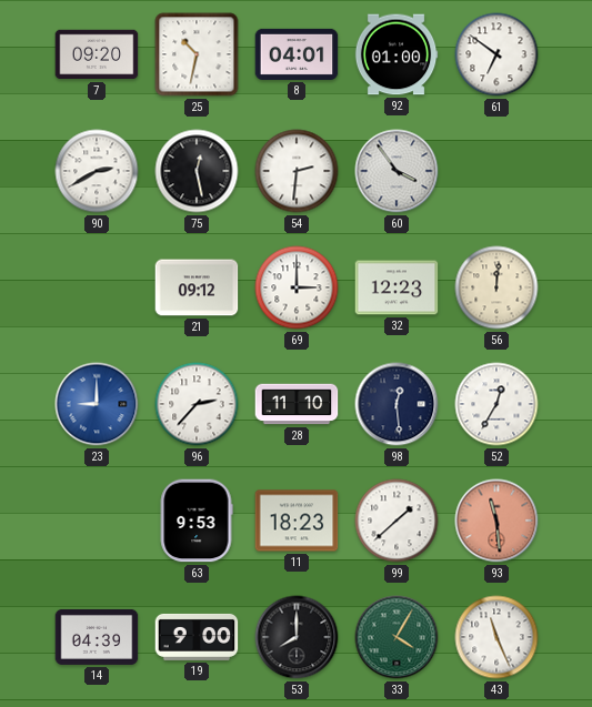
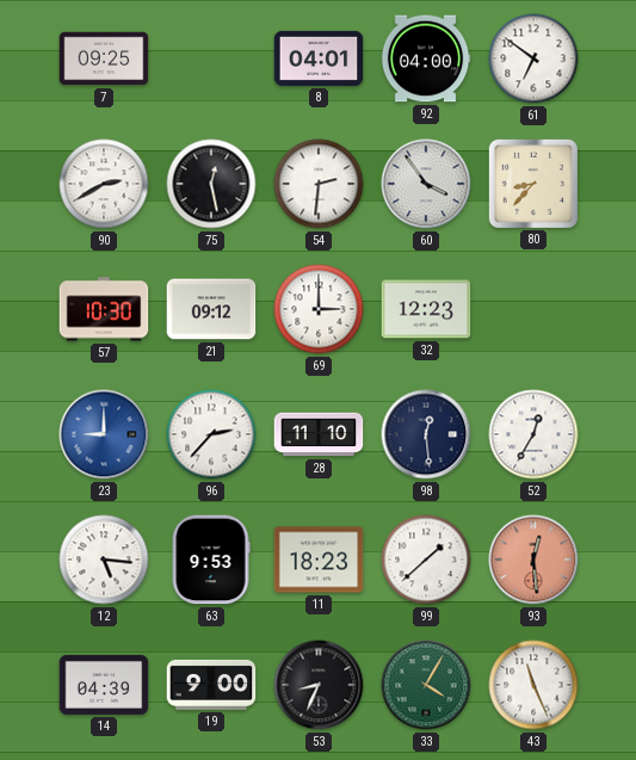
7: 09:20 -> 09:25
25: 10:32 -> none
92: 01:00 -> 04:00
80: none -> 8:37
57: none -> 10:30
56: 12:01 -> none
12: none -> 5:16
93: 11:29 -> 12:29
53: 8:00 -> 8:34
